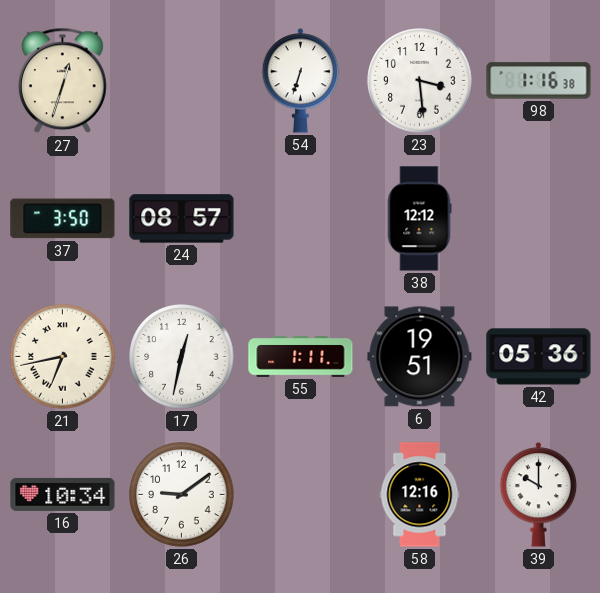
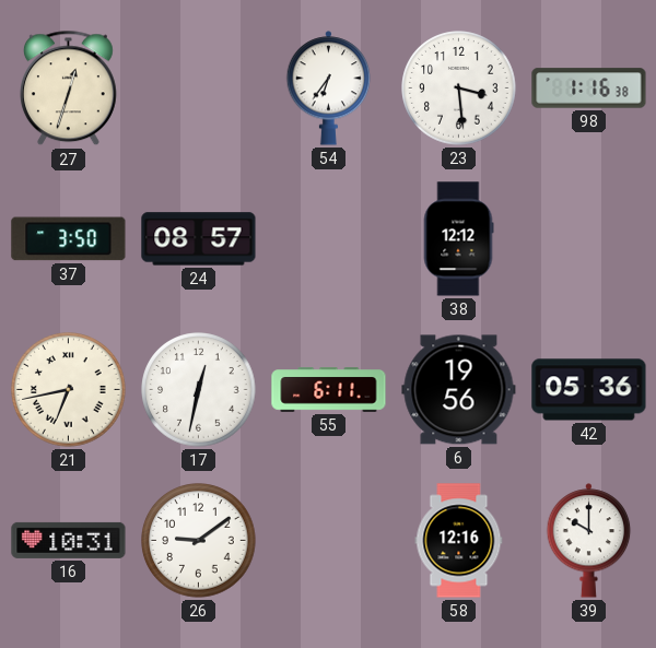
54: 6:33 -> 6:36
55: 1:11 -> 6:11
6: 19:51 -> 19:56
16: 10:34 -> 10:31
